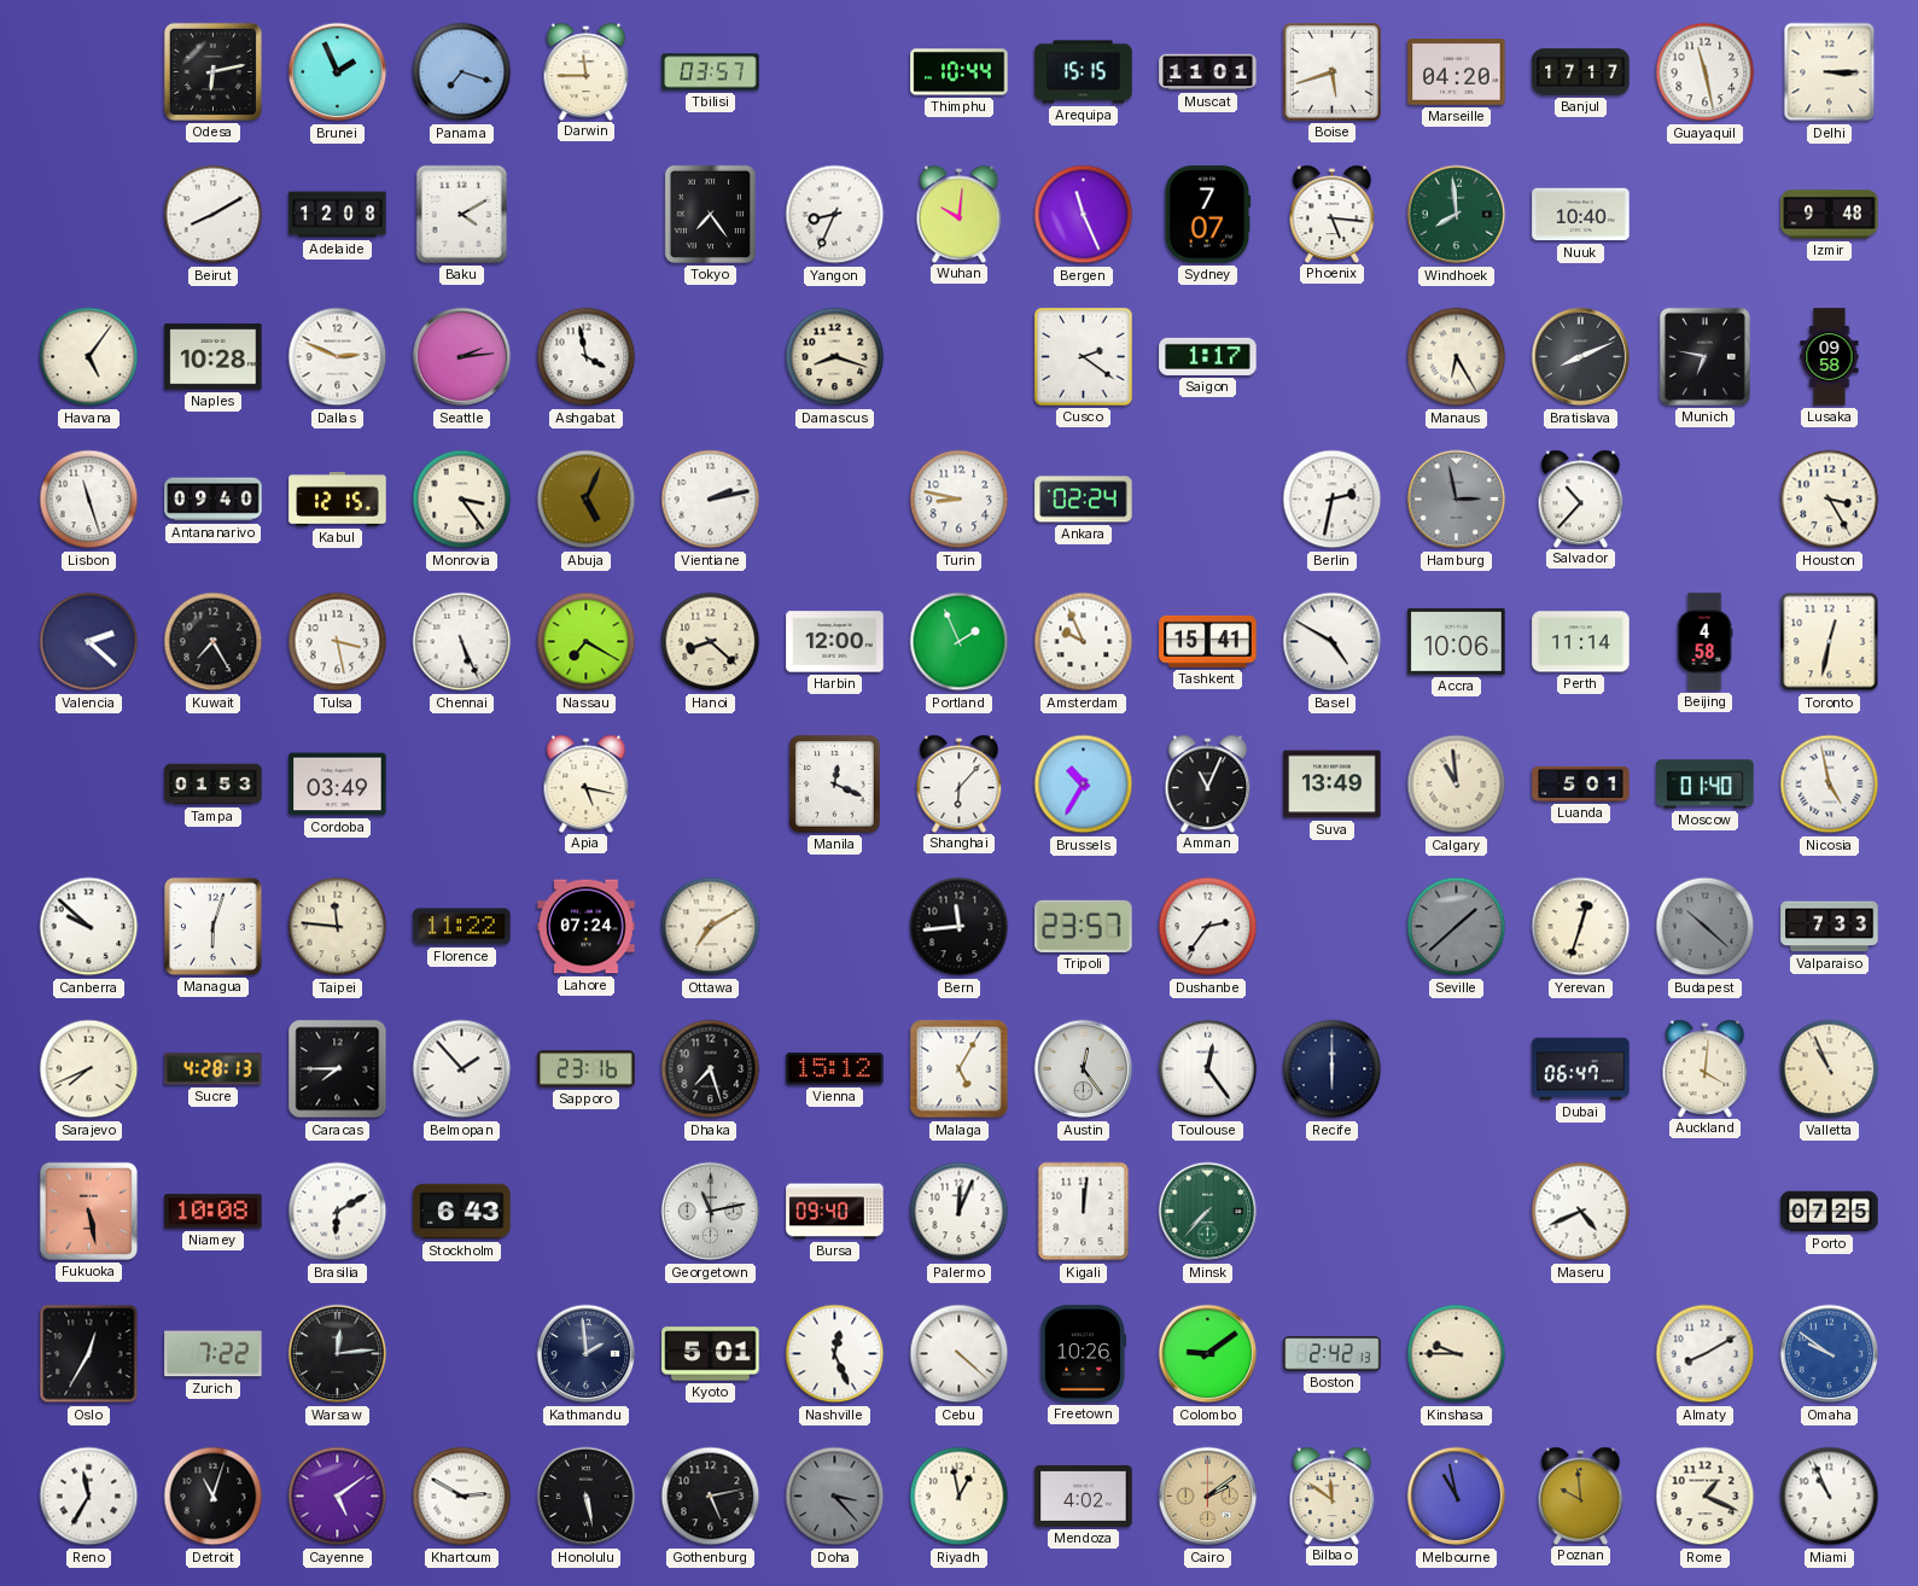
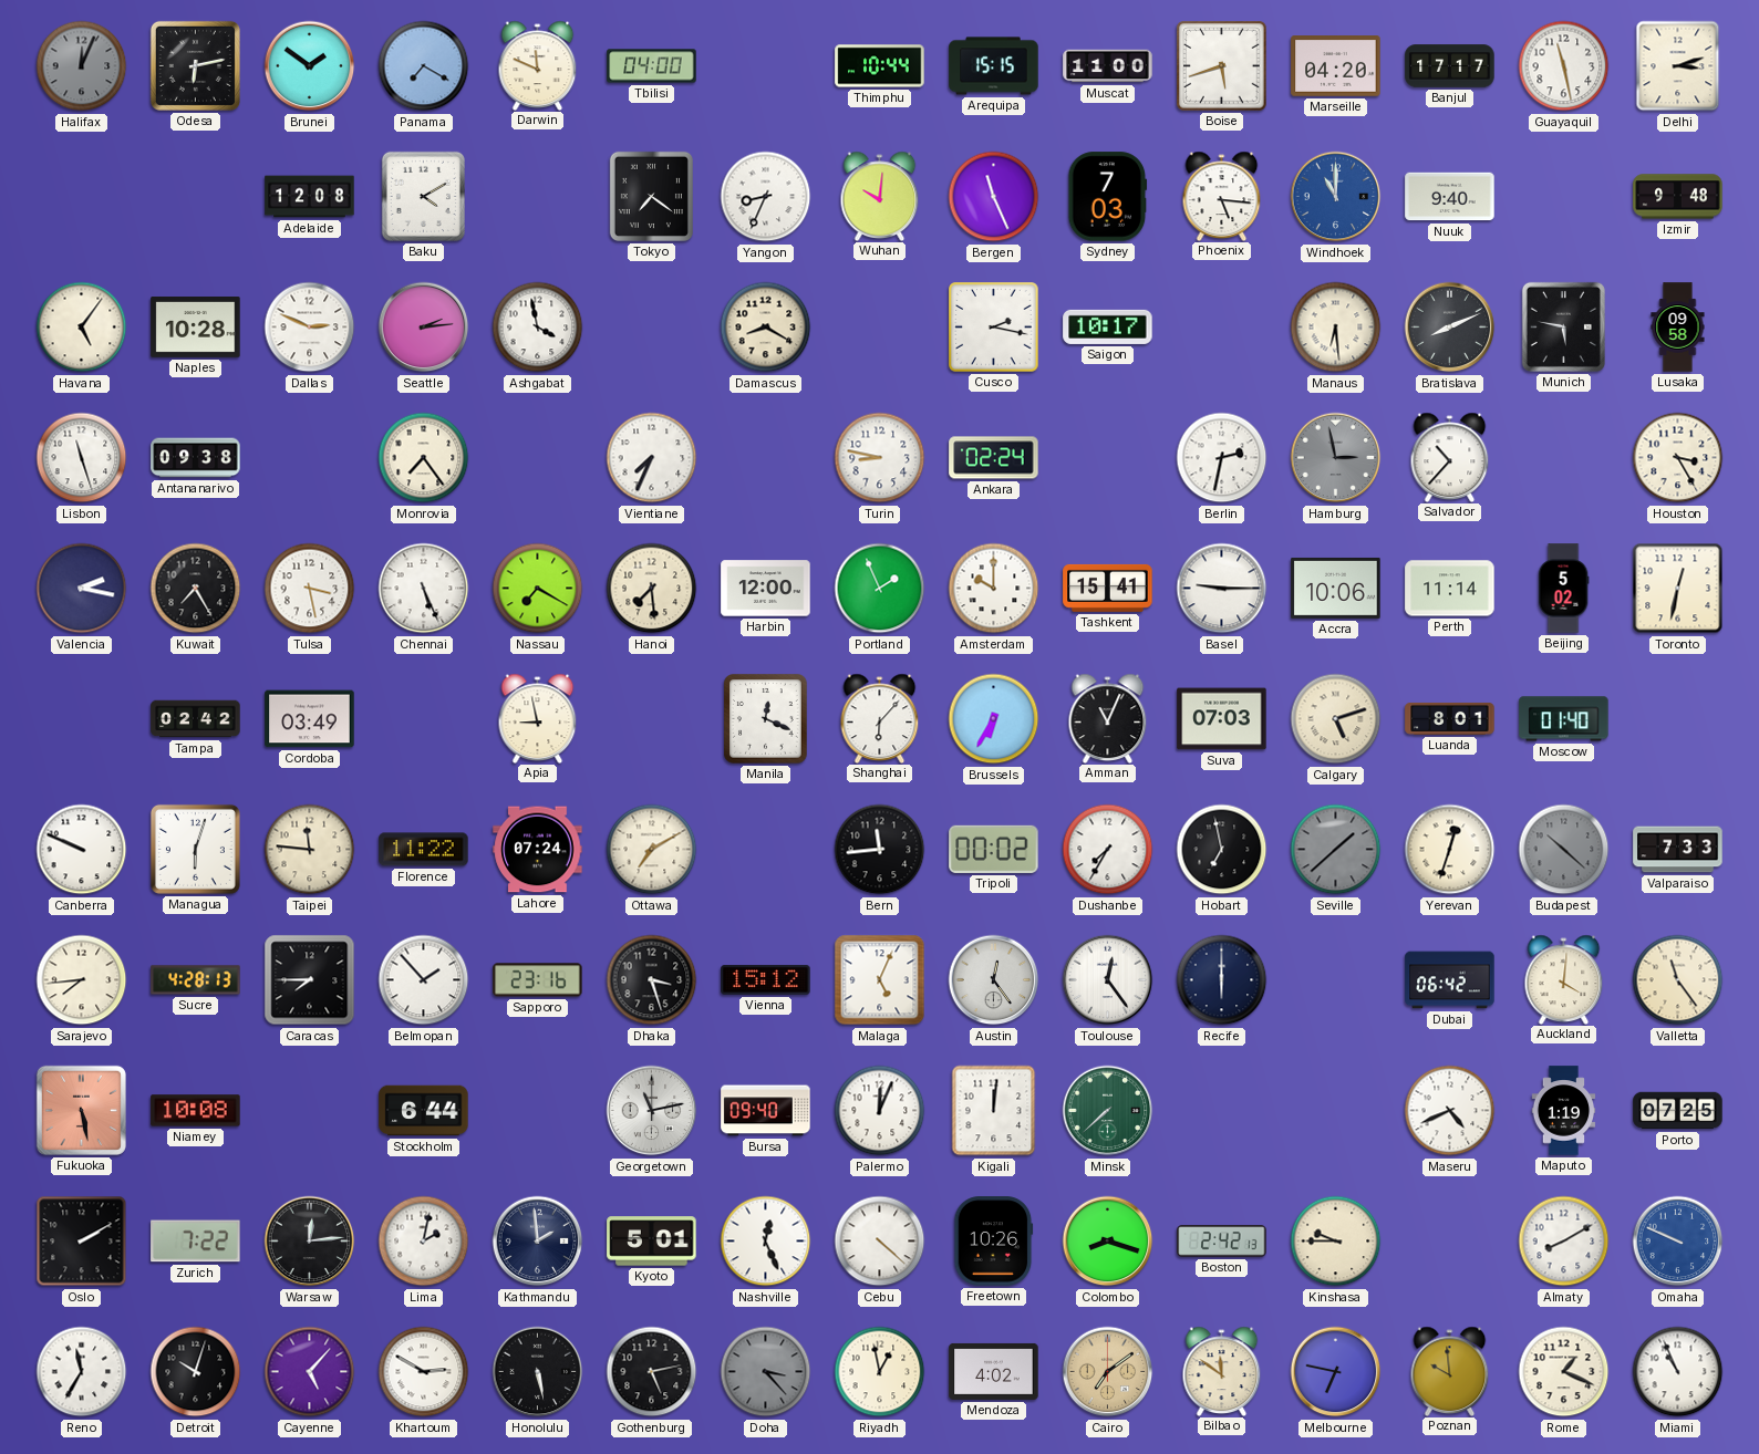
Halifax: none -> 12:04
Brunei: 1:56 -> 1:51
Panama: 7:18 -> 7:20
Darwin: 11:45 -> 11:49
Tbilisi: 03:57 -> 04:00
Muscat: 11:01 -> 11:00
Delhi: 3:15 -> 3:12
Beirut: 8:10 -> none
Tokyo: 7:24 -> 7:21
Sydney: 7:07 -> 7:03
Windhoek: 7:59 -> 11:00
Windhoek dial: green -> blue
Nuuk: 10:40 -> 9:40
Damascus: 8:18 -> 8:20
Cusco: 2:21 -> 2:17
Saigon: 1:17 -> 10:17
Manaus: 6:25 -> 6:29
Munich: 6:47 -> 5:47
Antananarivo: 09:40 -> 09:38
Kabul: 12:15 -> none
Monrovia: 3:24 -> 7:24
Abuja: 5:04 -> none
Vientiane: 2:13 -> 7:34
Valencia: 2:22 -> 2:17
Hanoi: 8:22 -> 7:29
Amsterdam: 9:56 -> 10:00
Basel: 4:50 -> 9:15
Beijing: 4:58 -> 5:02
Tampa: 01:53 -> 02:42
Apia: 5:17 -> 8:58
Brussels: 10:35 -> 6:35
Suva: 13:49 -> 07:03
Calgary: 10:59 -> 5:12
Luanda: 5:01 -> 8:01
Nicosia: 4:58 -> none
Canberra: 9:52 -> 9:49
Tripoli: 23:57 -> 00:02
Dushanbe: 2:36 -> 7:35
Hobart: none -> 6:58
Sarajevo: 7:41 -> 7:44
Dhaka: 7:27 -> 3:27
Malaga: 5:05 -> 5:04
Dubai: 06:47 -> 06:42
Valletta: 10:56 -> 11:24
Brasilia: 6:10 -> none
Stockholm: 6:43 -> 6:44
Minsk: 7:37 -> 7:38
Maputo: none -> 1:19
Oslo: 12:35 -> 2:10
Lima: none -> 2:02
Colombo: 9:09 -> 8:18
Omaha: 9:51 -> 9:49
Detroit: 11:03 -> 10:03
Cayenne: 5:09 -> 5:07
Cairo: 2:09 -> 7:09
Melbourne: 10:58 -> 6:47
